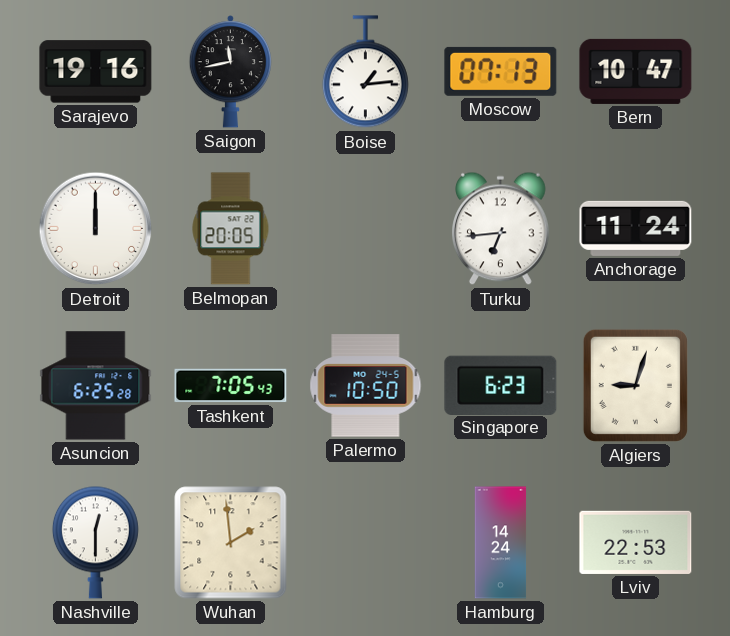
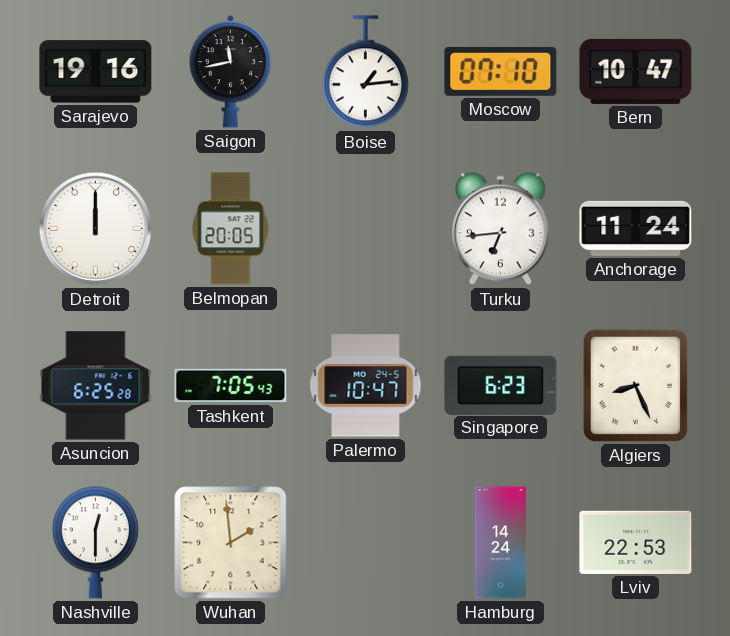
Moscow: 07:13 -> 07:10
Palermo: 10:50 -> 10:47
Algiers: 9:03 -> 8:26
